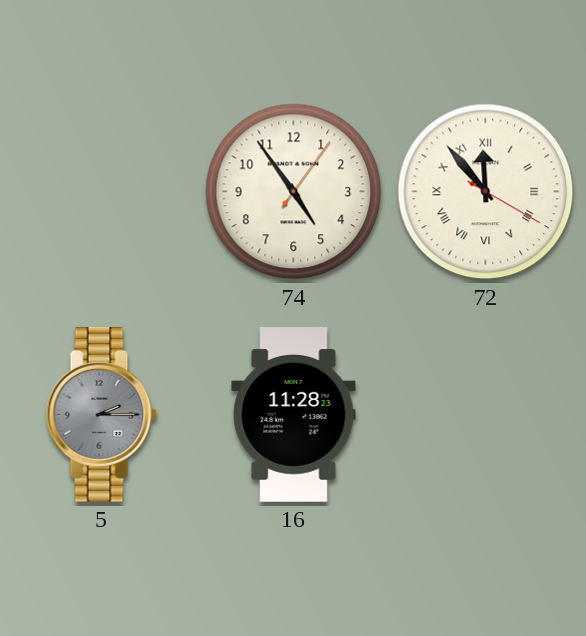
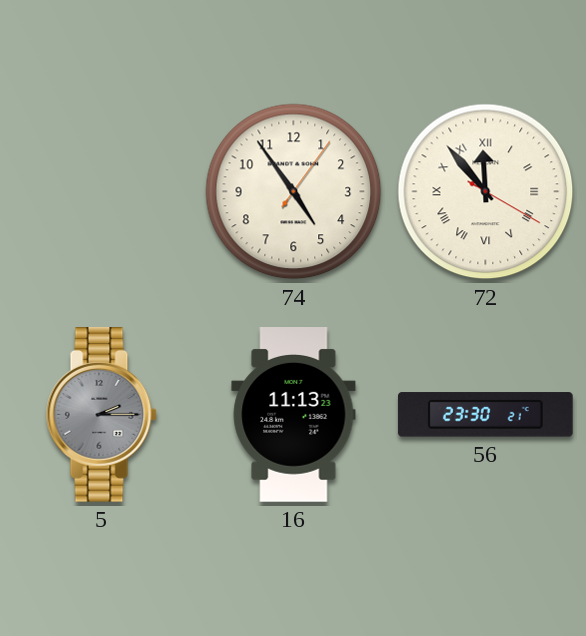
16: 11:28 -> 11:13
56: none -> 23:30
